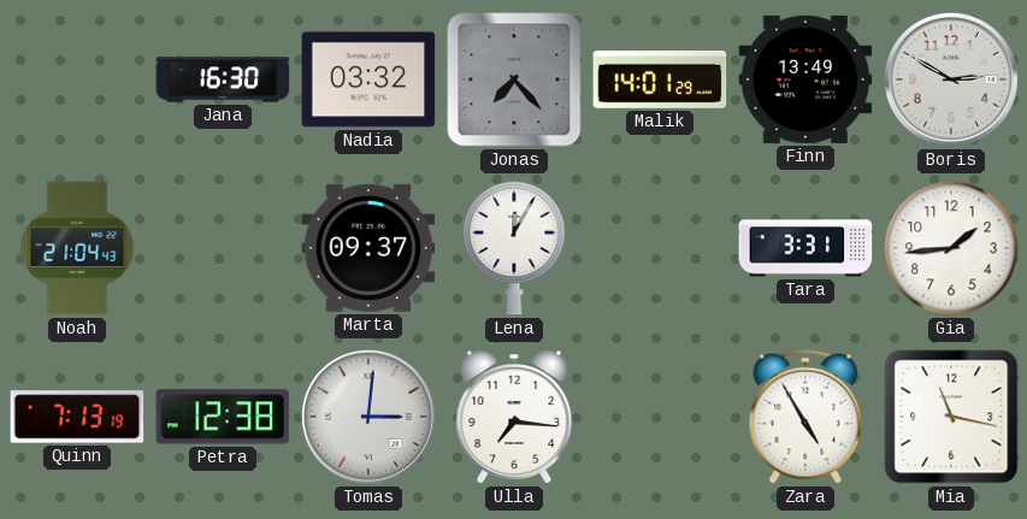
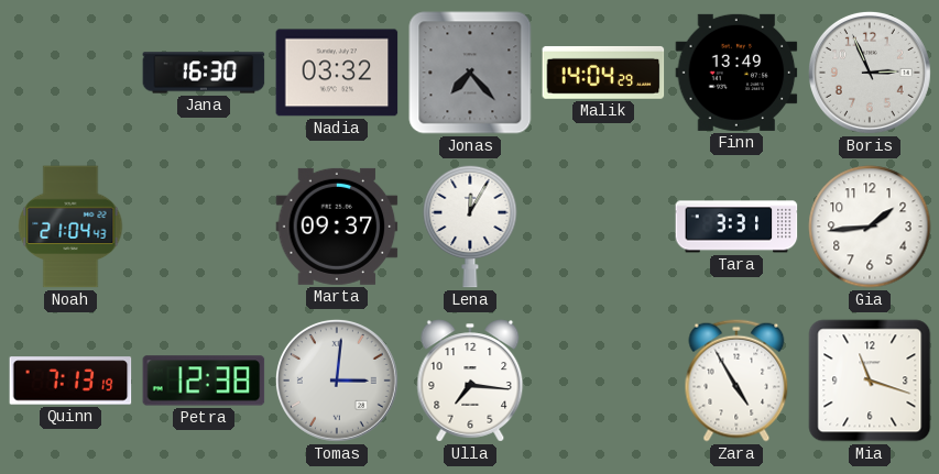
Malik: 14:01 -> 14:04
Boris: 2:50 -> 2:56
Mia: 11:17 -> 11:18
